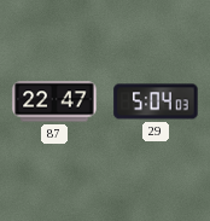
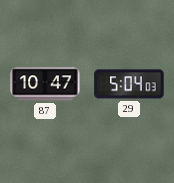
87: 22:47 -> 10:47
